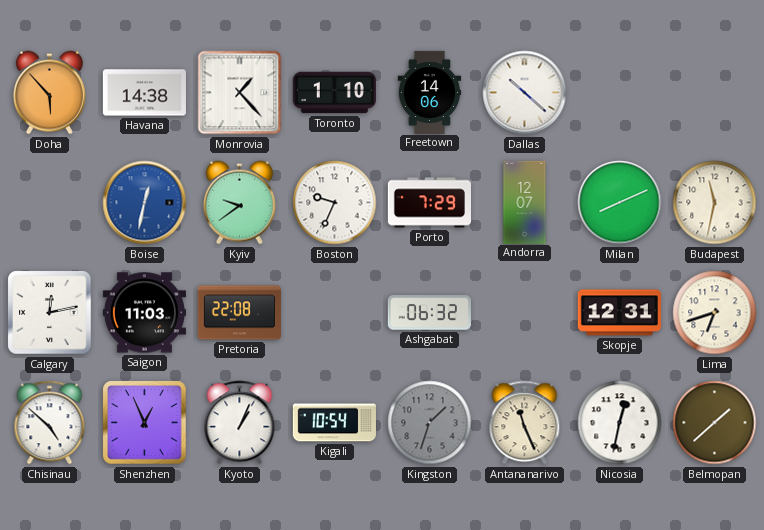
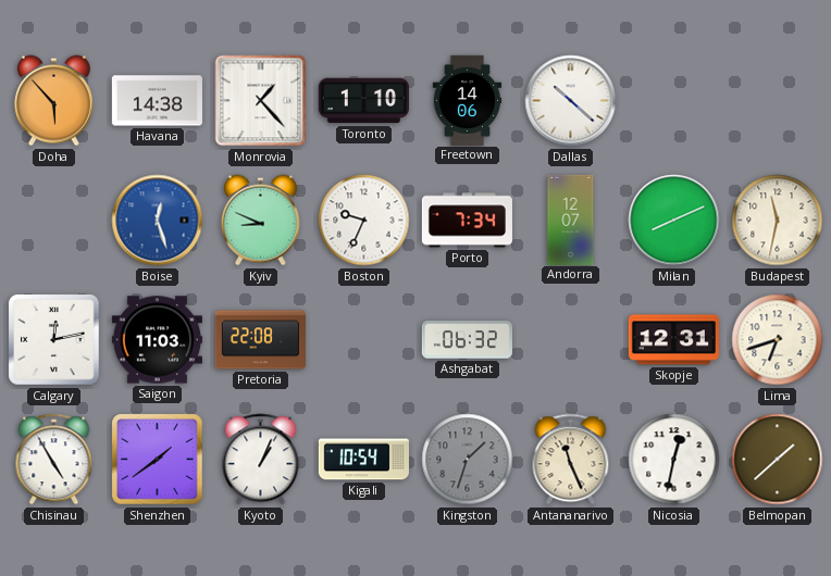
Boise: 12:32 -> 12:27
Kyiv: 9:39 -> 8:49
Porto: 7:29 -> 7:34
Chisinau: 4:52 -> 4:55
Shenzhen: 12:56 -> 1:39
